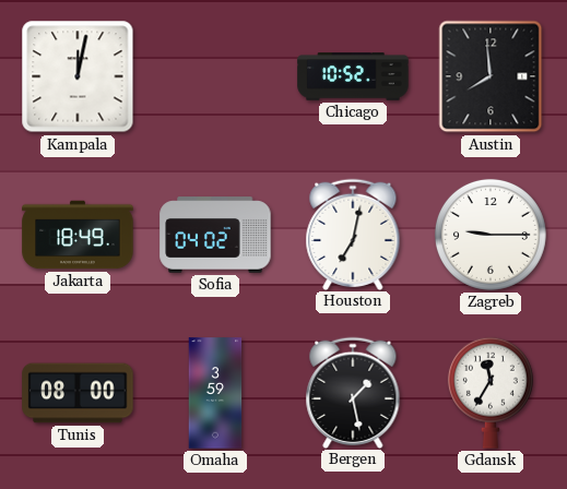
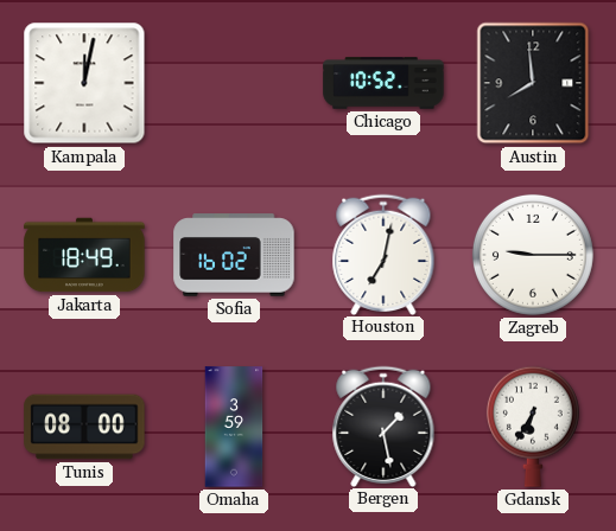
Sofia: 04:02 -> 16:02
Gdansk: 11:35 -> 6:35
